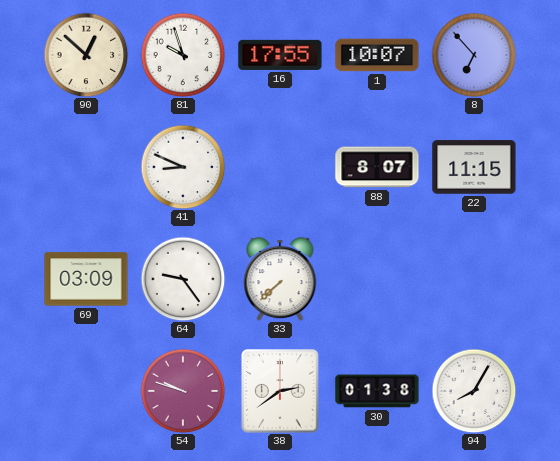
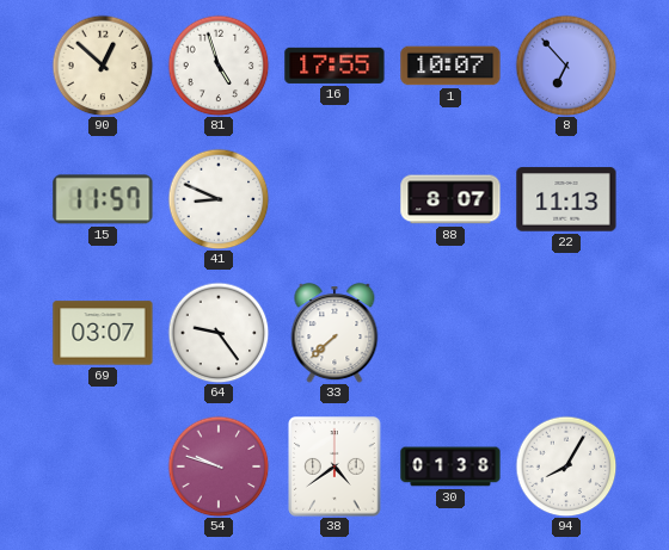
81: 9:57 -> 4:57
15: none -> 11:57
22: 11:15 -> 11:13
69: 03:09 -> 03:07
38: 2:39 -> 4:39
